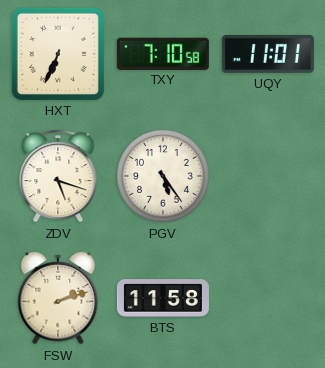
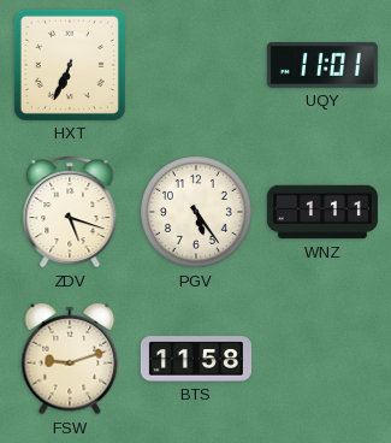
TXY: 7:10 -> none
WNZ: none -> 1:11
FSW: 2:12 -> 9:12
